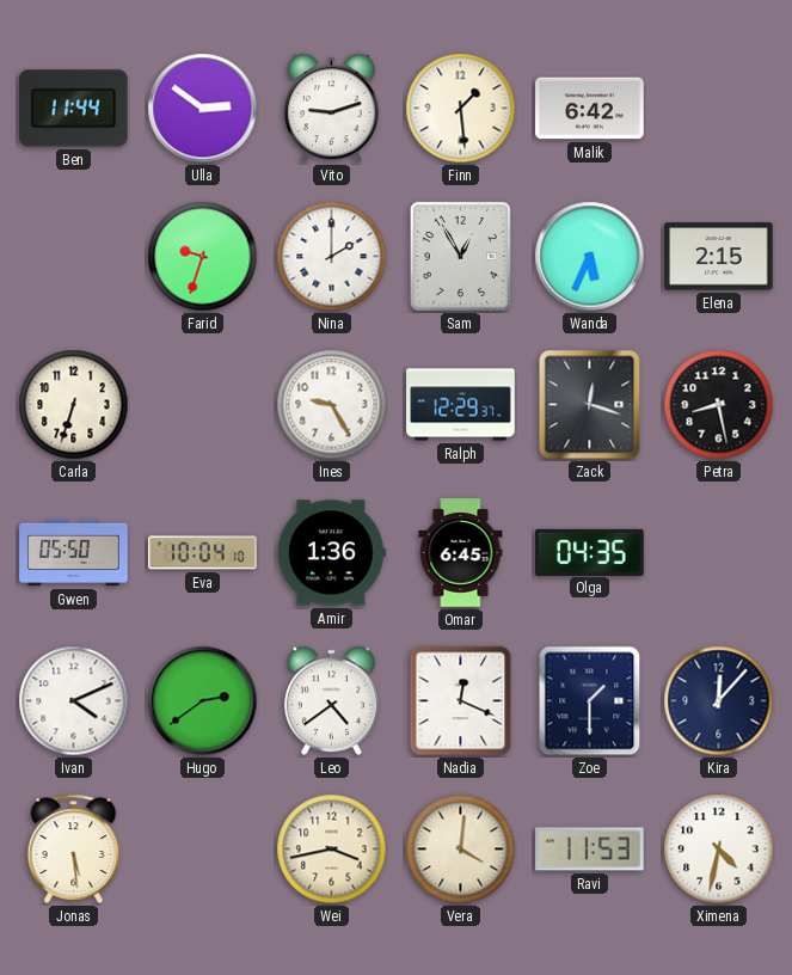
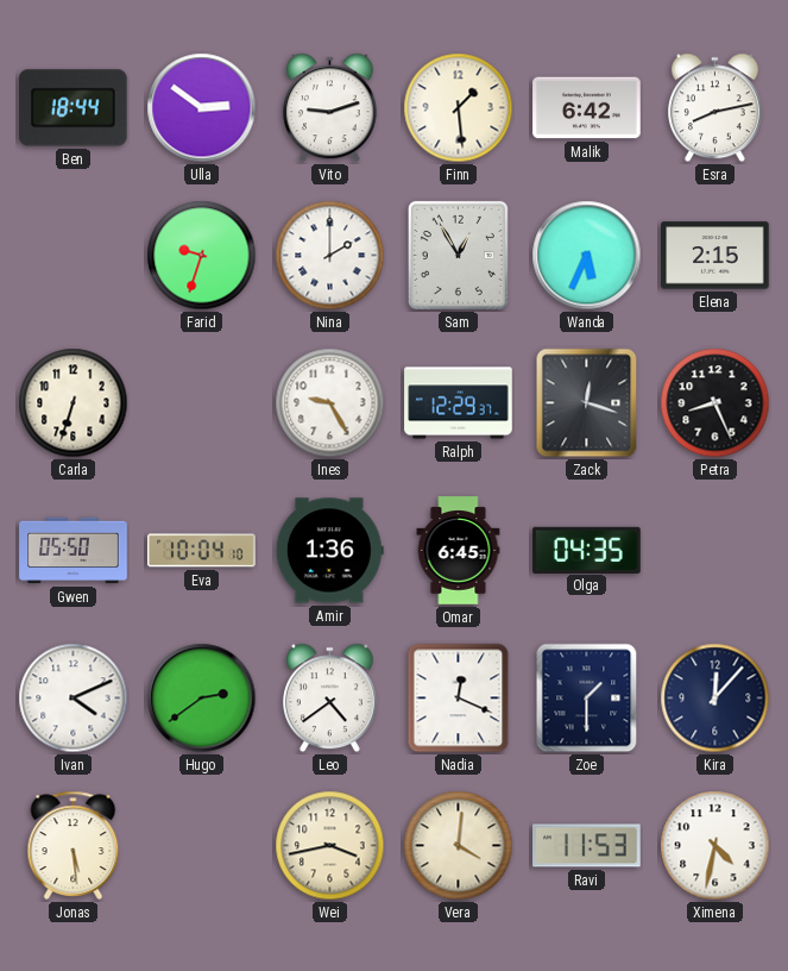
Ben: 11:44 -> 18:44
Esra: none -> 8:13
Petra: 8:28 -> 8:26
